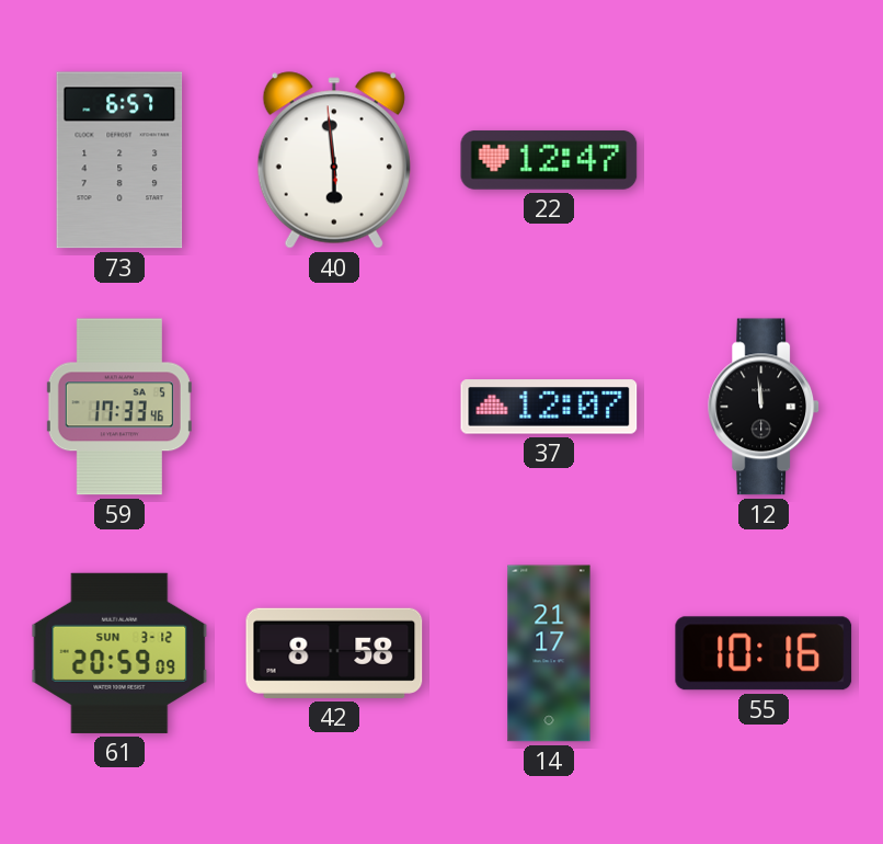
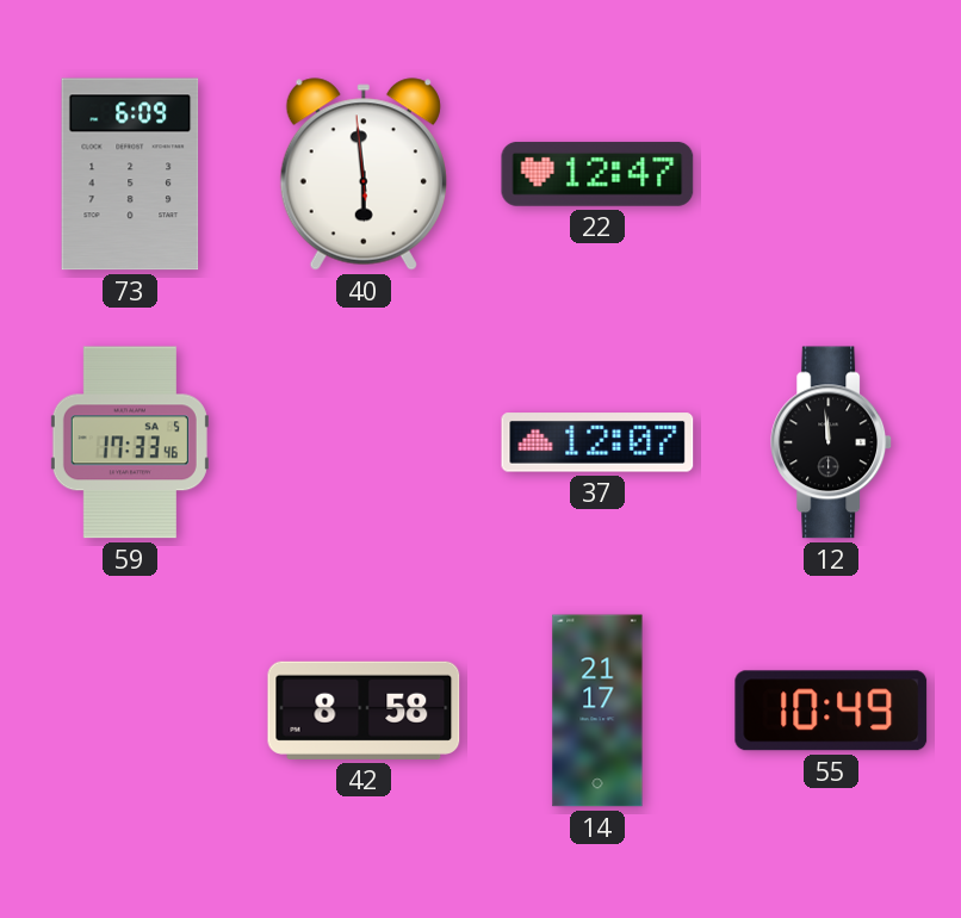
73: 6:57 -> 6:09
61: 20:59 -> none
55: 10:16 -> 10:49
